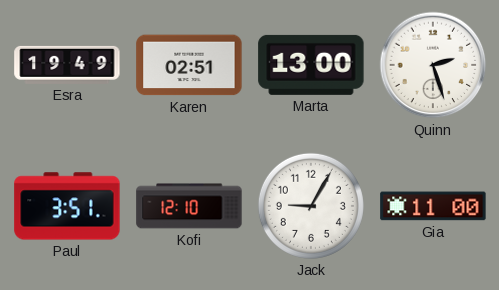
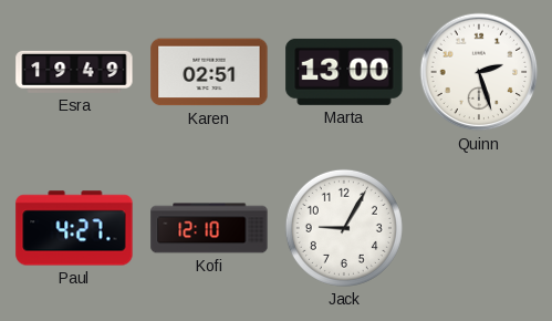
Paul: 3:51 -> 4:27
Gia: 11:00 -> none
